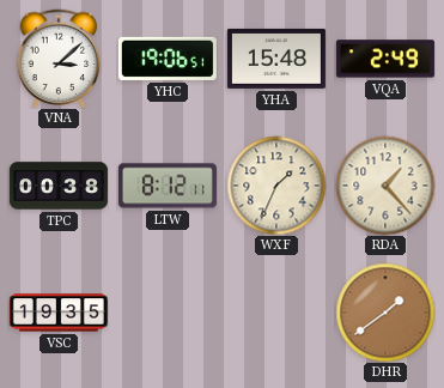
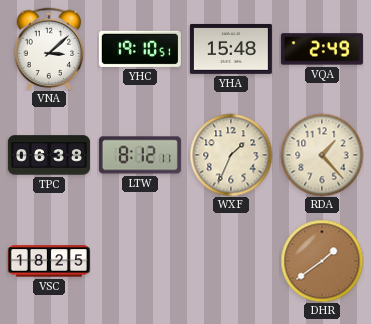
YHC: 19:06 -> 19:10
TPC: 00:38 -> 06:38
VSC: 19:35 -> 18:25
